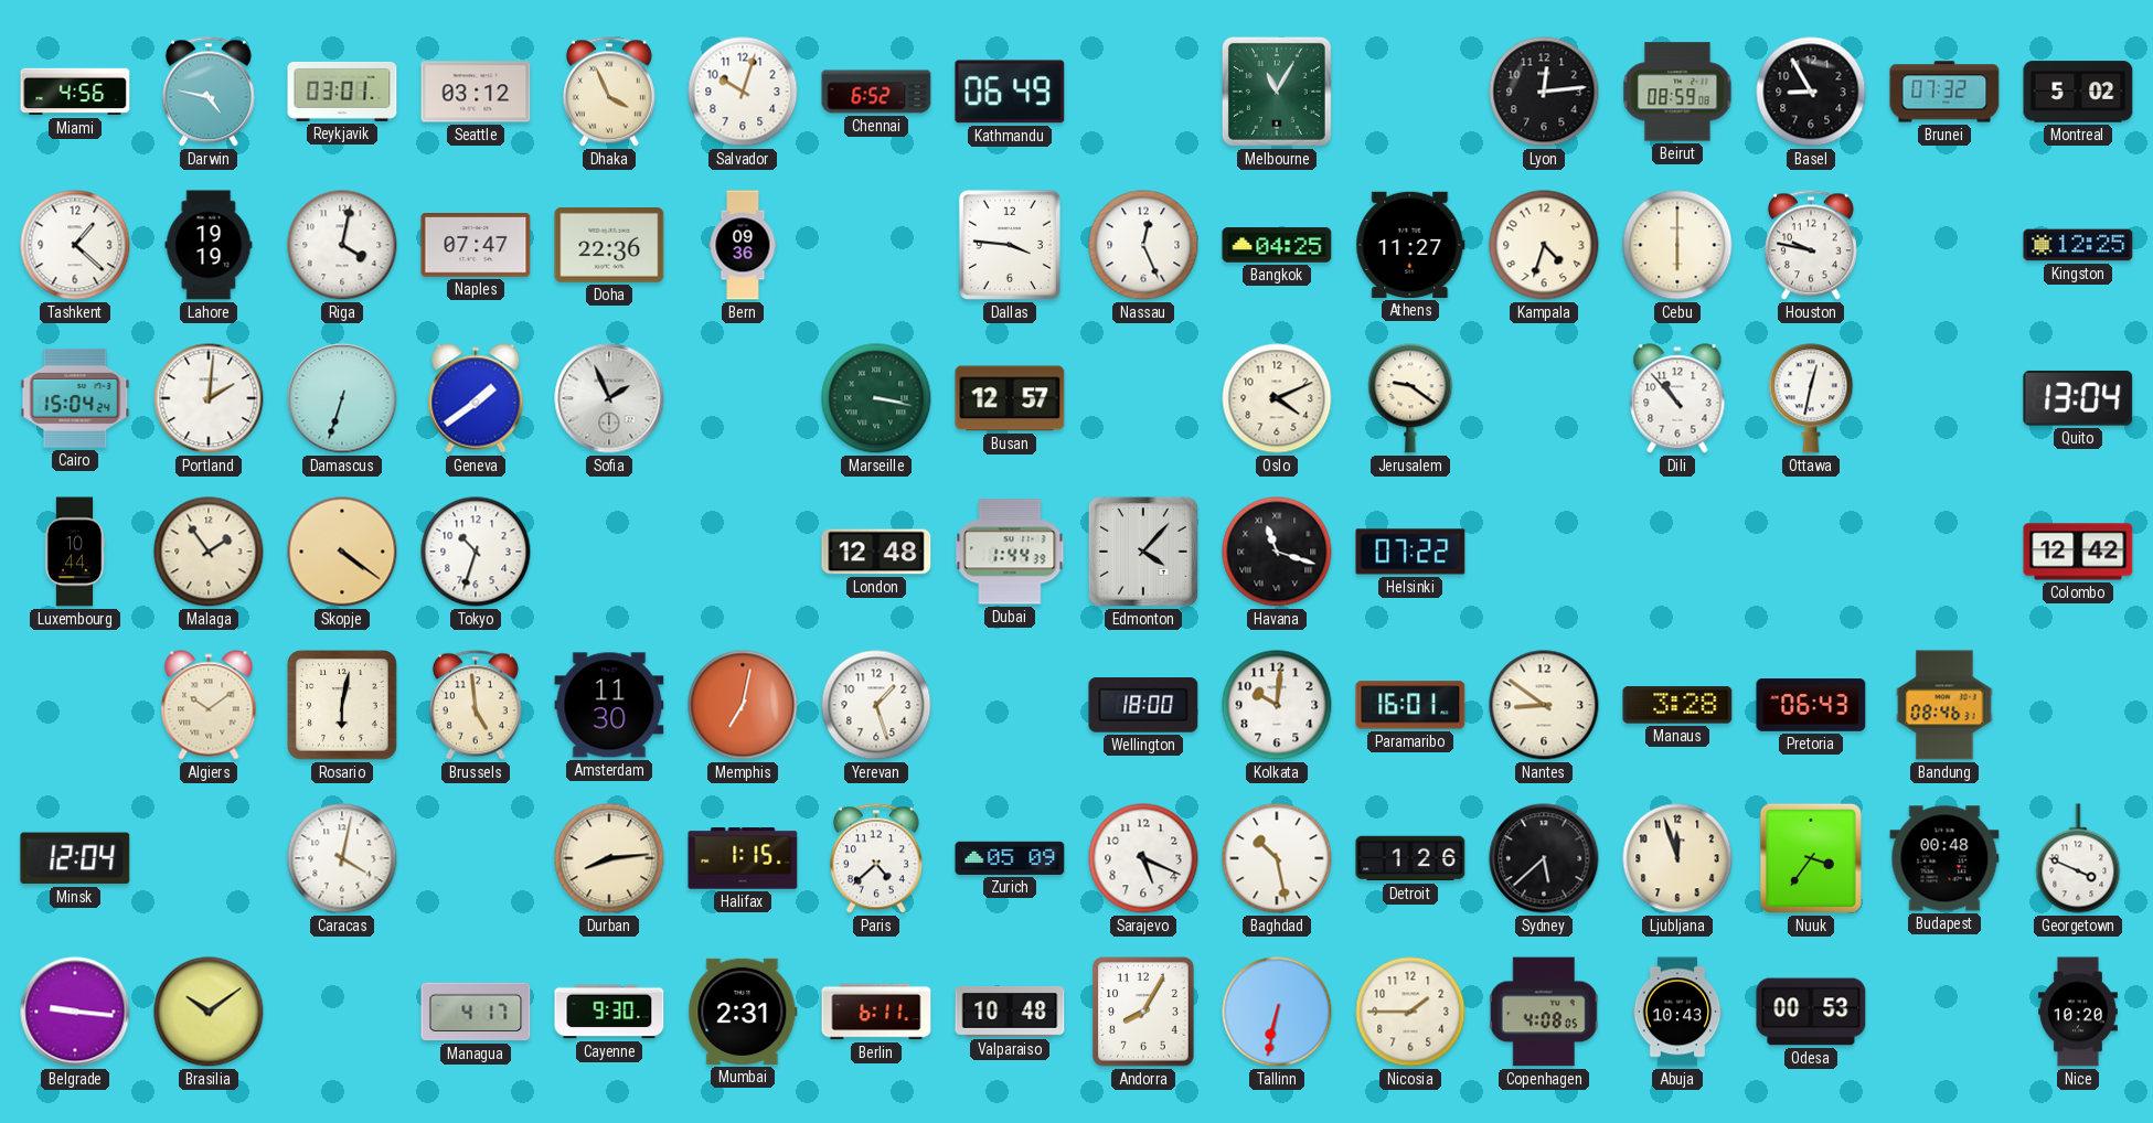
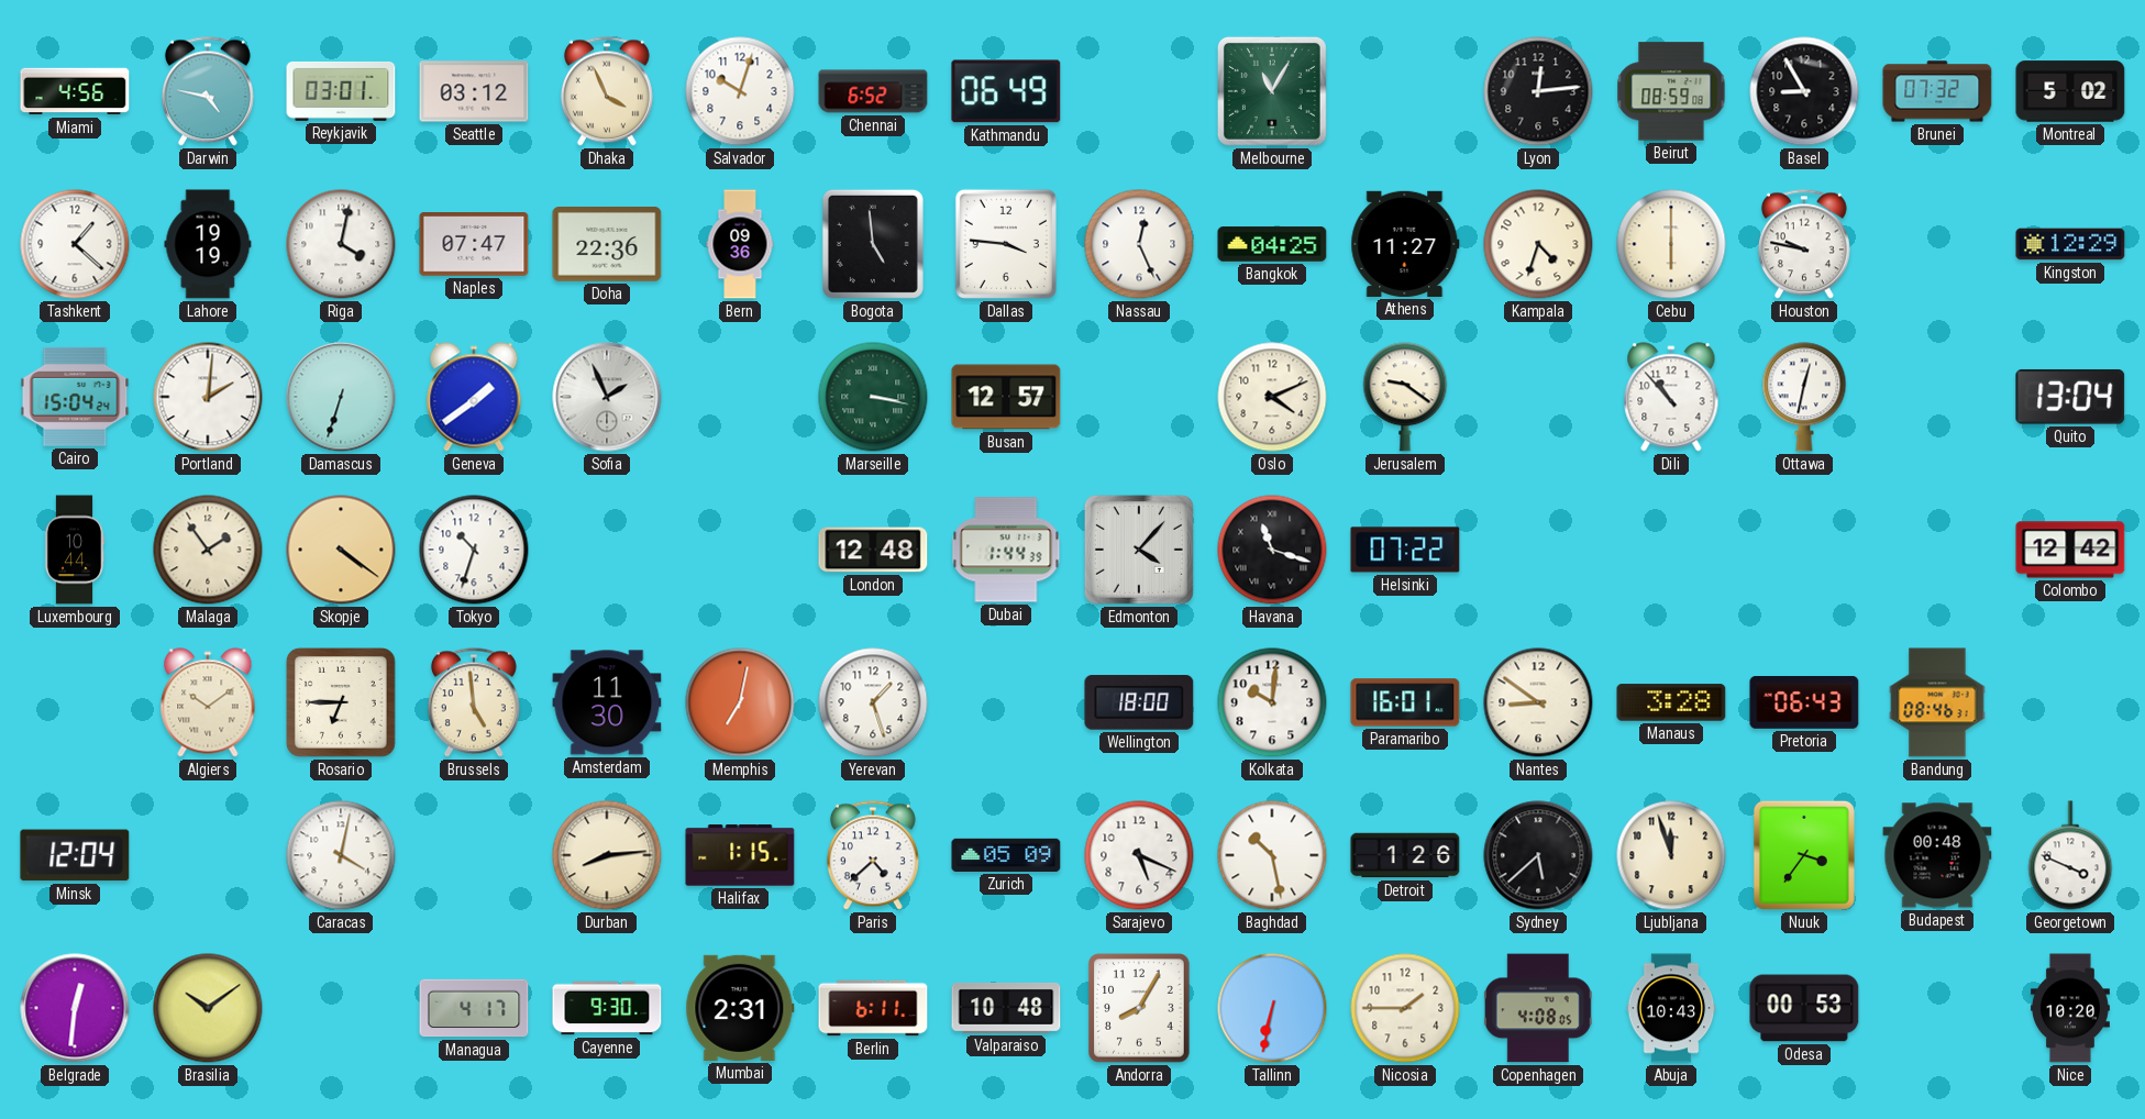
Bogota: none -> 4:59
Kingston: 12:25 -> 12:29
Rosario: 6:02 -> 6:45
Belgrade: 9:16 -> 12:31
